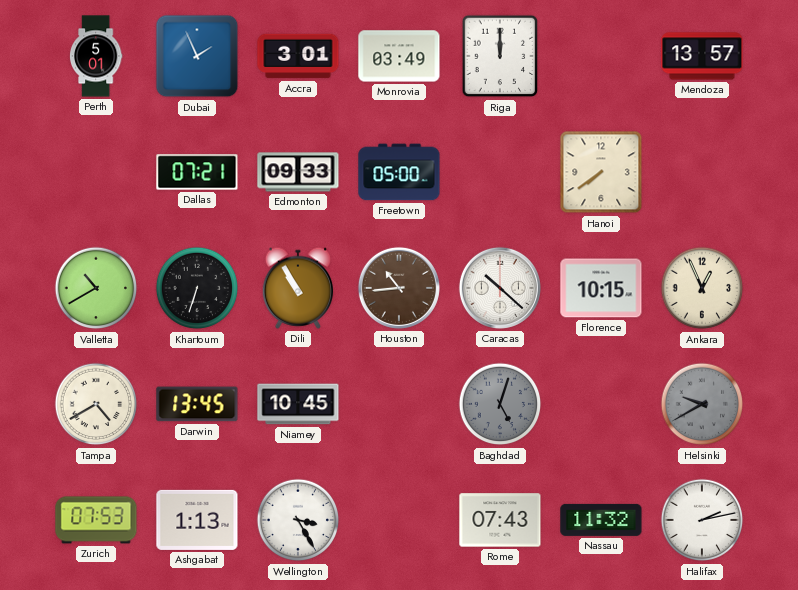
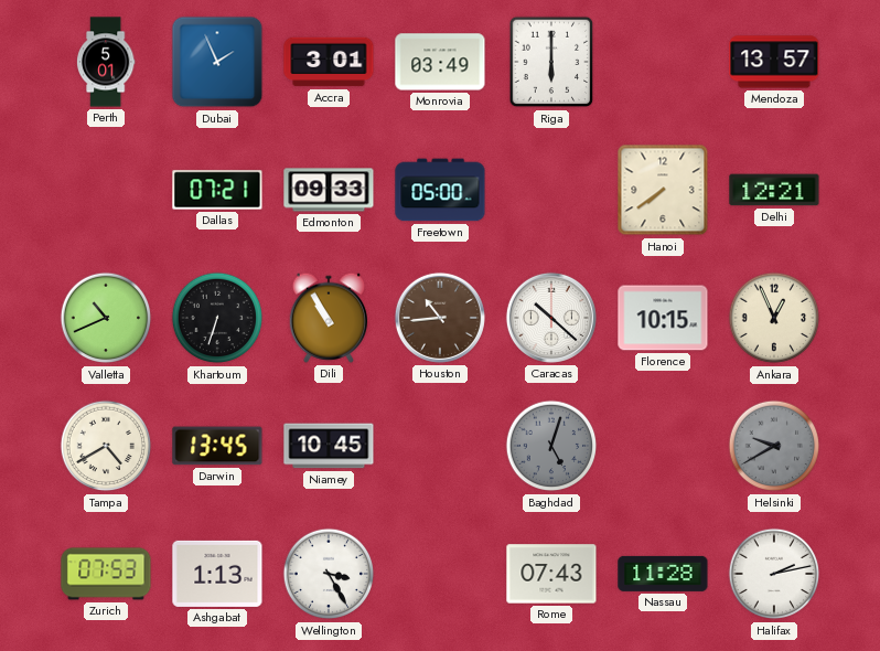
Riga: 12:00 -> 6:00
Delhi: none -> 12:21
Valletta: 10:40 -> 10:41
Nassau: 11:32 -> 11:28
